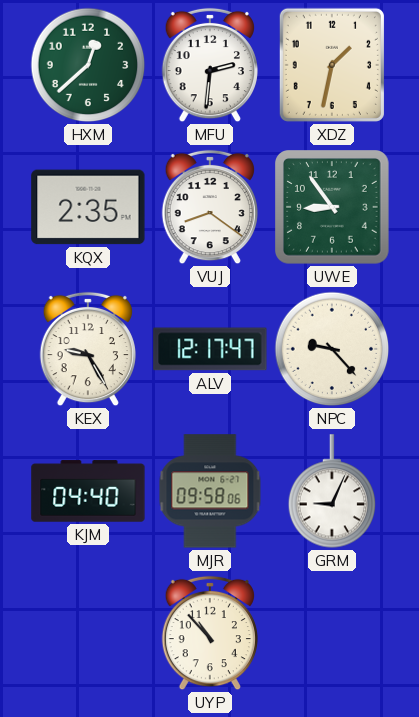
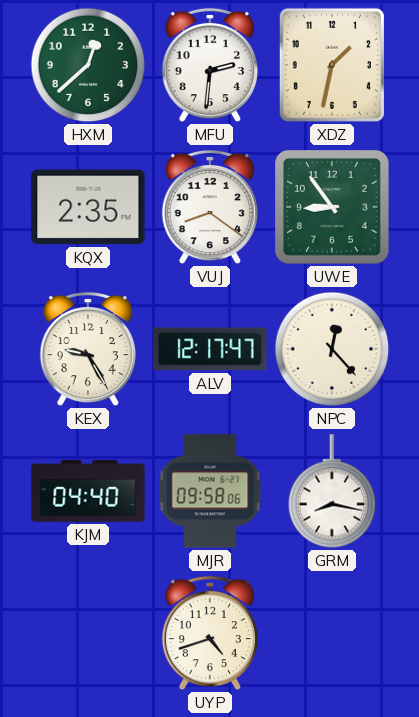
NPC: 9:23 -> 12:23
GRM: 9:04 -> 8:17
UYP: 10:53 -> 4:42
